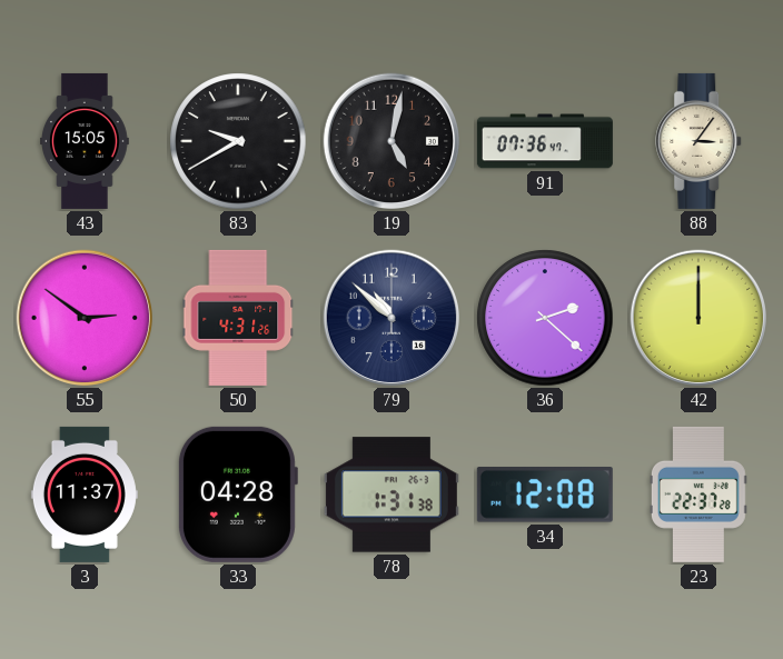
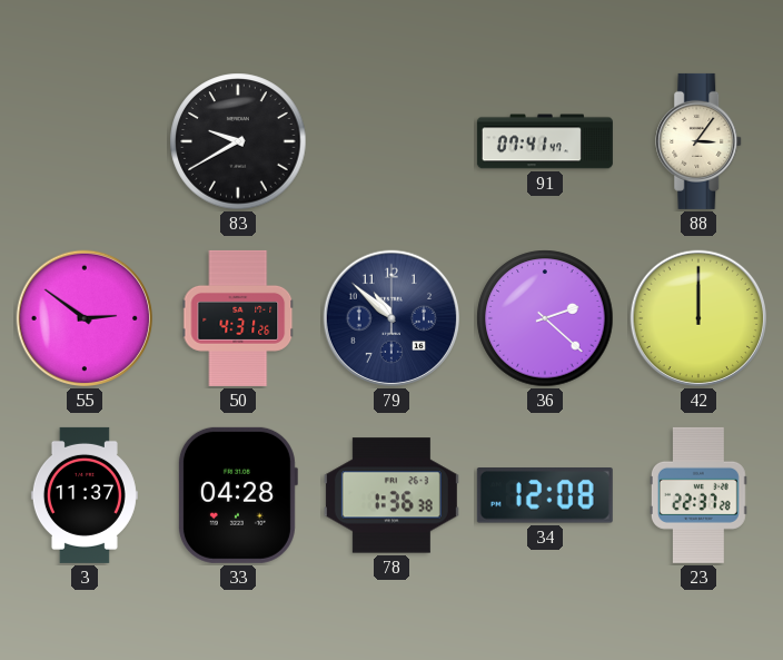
43: 15:05 -> none
19: 5:02 -> none
91: 07:36 -> 07:41
78: 1:31 -> 1:36
